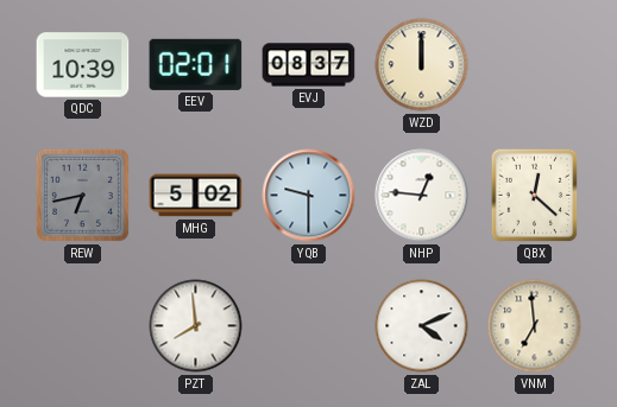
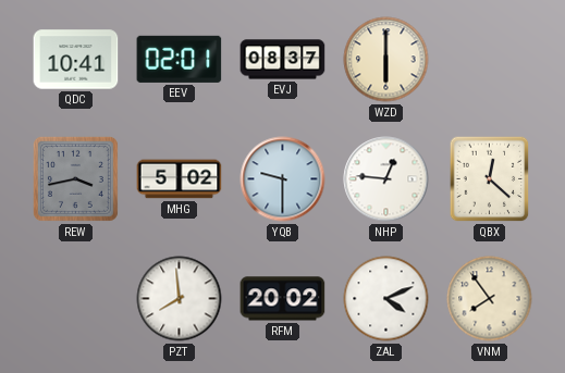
QDC: 10:39 -> 10:41
WZD: 12:00 -> 6:00
REW: 6:43 -> 3:43
RFM: none -> 20:02
VNM: 6:59 -> 7:54
